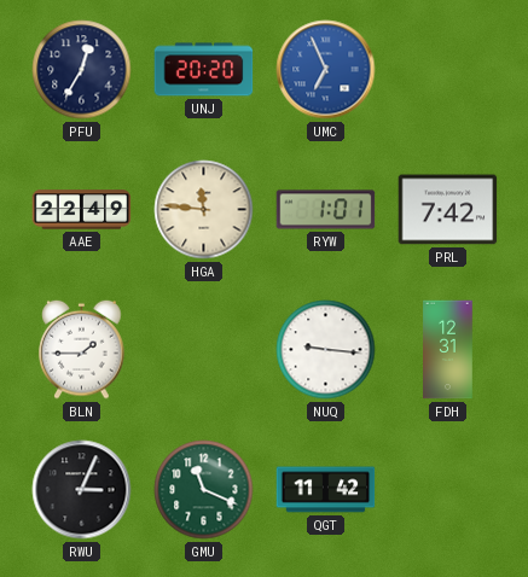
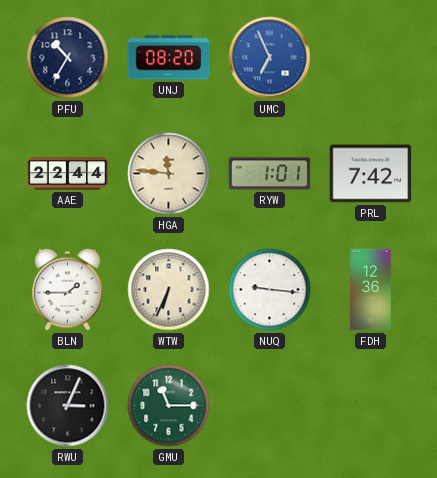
PFU: 12:35 -> 10:35
UNJ: 20:20 -> 08:20
AAE: 22:49 -> 22:44
WTW: none -> 6:34
FDH: 12:31 -> 12:36
GMU: 11:19 -> 11:15
QGT: 11:42 -> none
